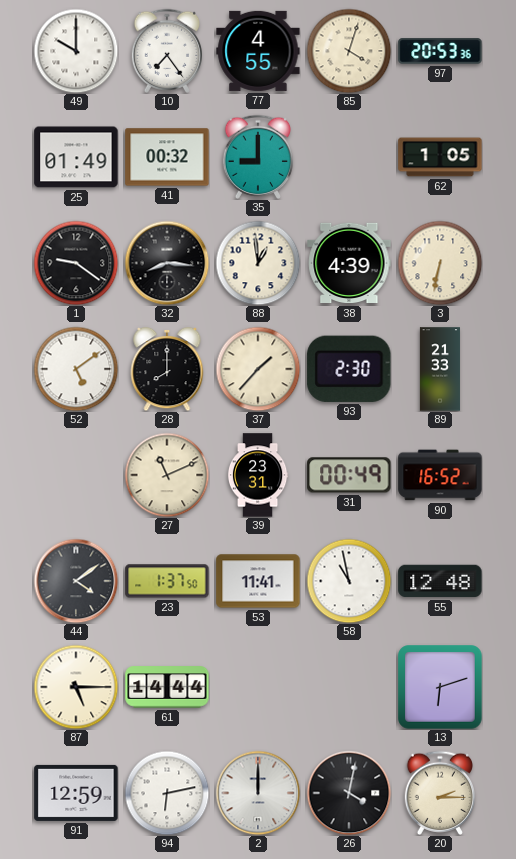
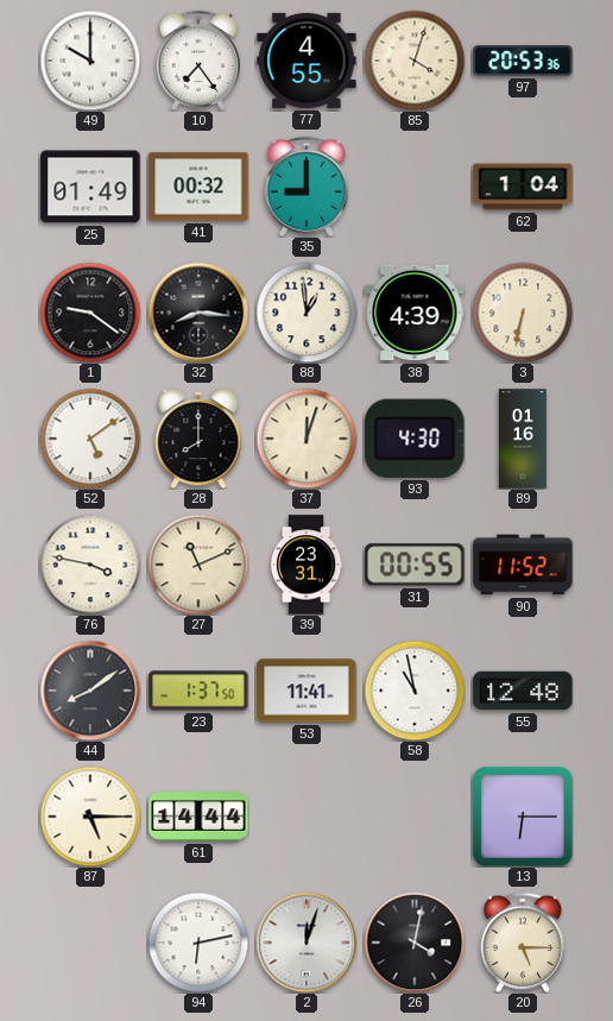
62: 1:05 -> 1:04
37: 1:37 -> 12:03
93: 2:30 -> 4:30
89: 21:33 -> 01:16
76: none -> 3:47
31: 00:49 -> 00:55
90: 16:52 -> 11:52
44: 4:09 -> 8:09
13: 6:12 -> 6:15
91: 12:59 -> none
2: 12:00 -> 12:03
20: 2:15 -> 5:15
